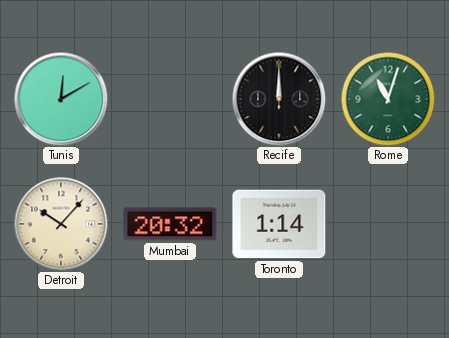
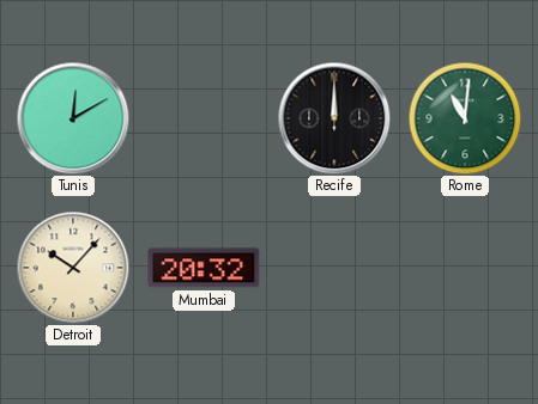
Rome: 11:03 -> 11:01
Toronto: 1:14 -> none
